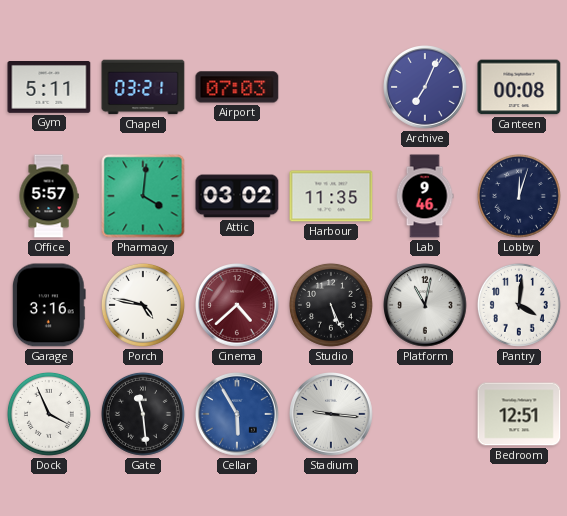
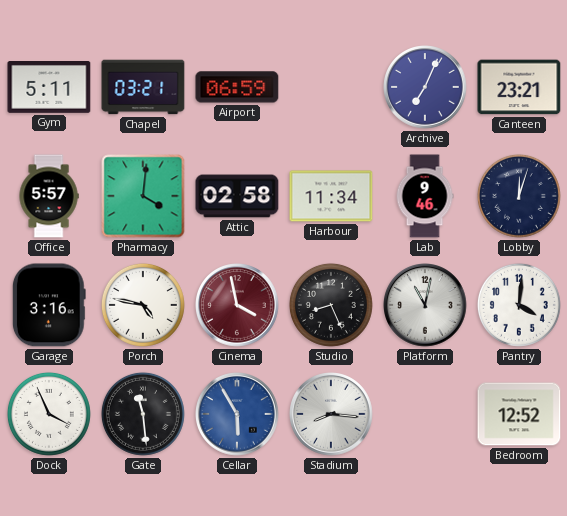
Airport: 07:03 -> 06:59
Canteen: 00:08 -> 23:21
Attic: 03:02 -> 02:58
Harbour: 11:35 -> 11:34
Cinema: 4:38 -> 3:58
Studio: 5:26 -> 8:26
Stadium: 9:16 -> 8:16
Bedroom: 12:51 -> 12:52
